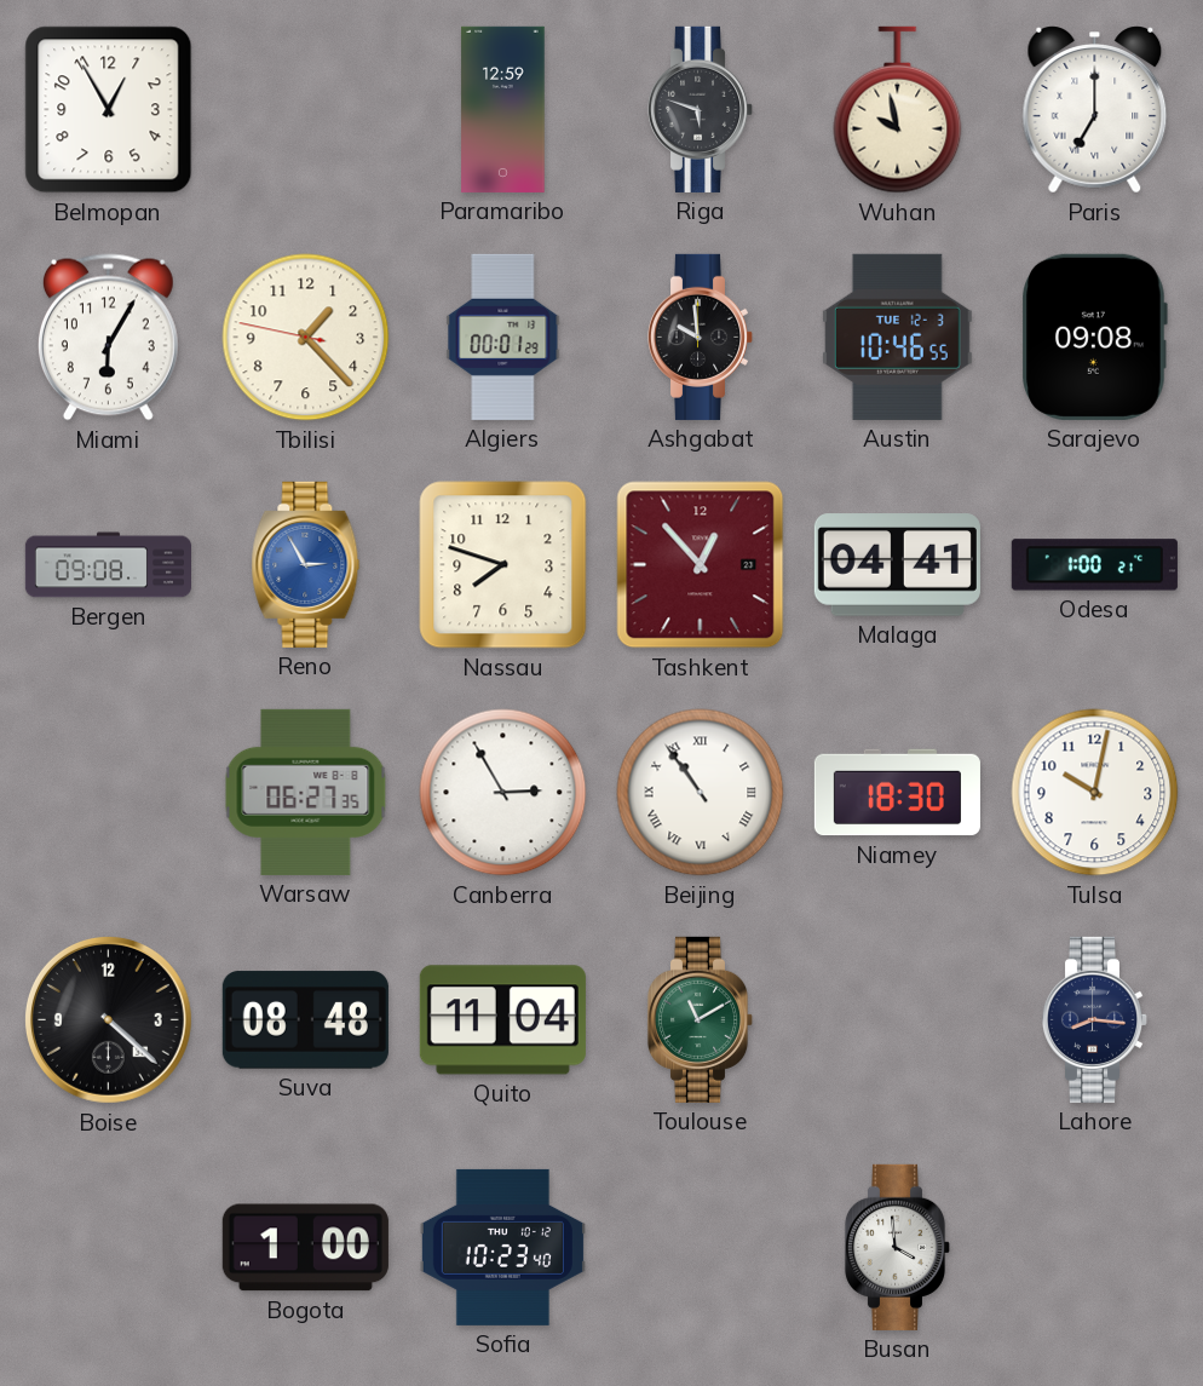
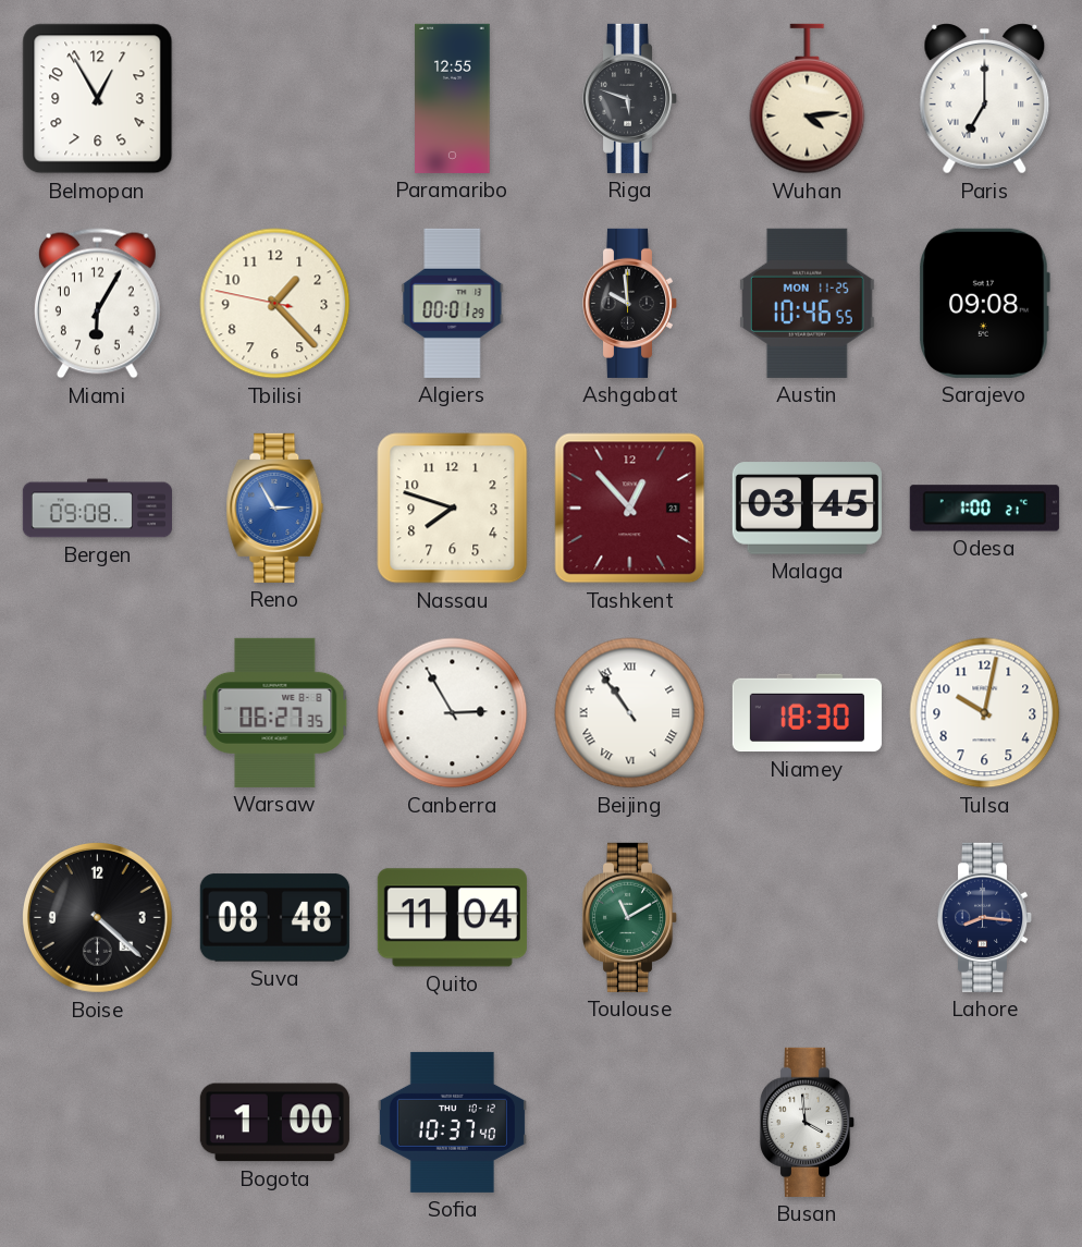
Paramaribo: 12:59 -> 12:55
Wuhan: 9:58 -> 4:14
Austin date: TUE 12-3 -> MON 11-25
Malaga: 04:41 -> 03:45
Sofia: 10:23 -> 10:37
